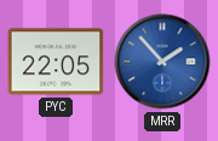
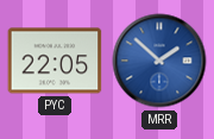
MRR: 1:53 -> 1:52
